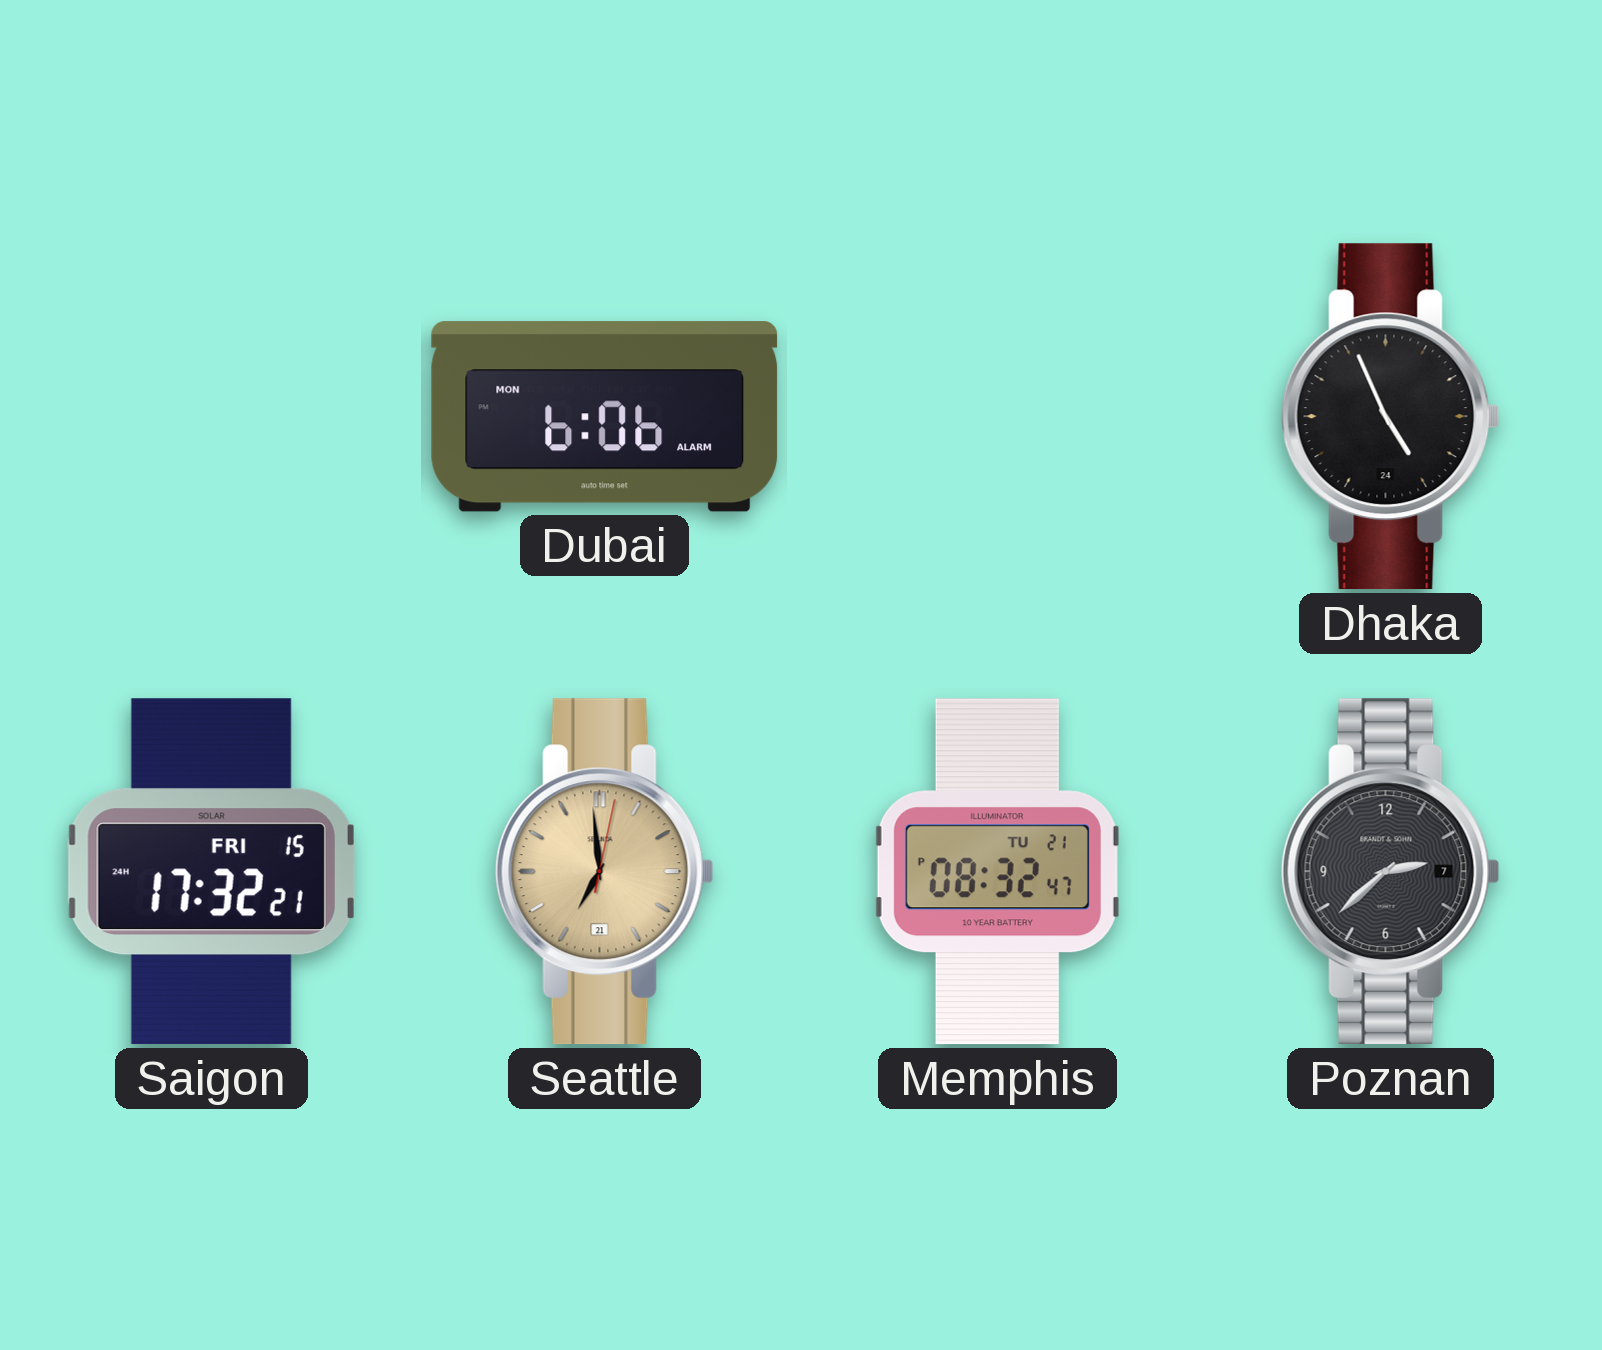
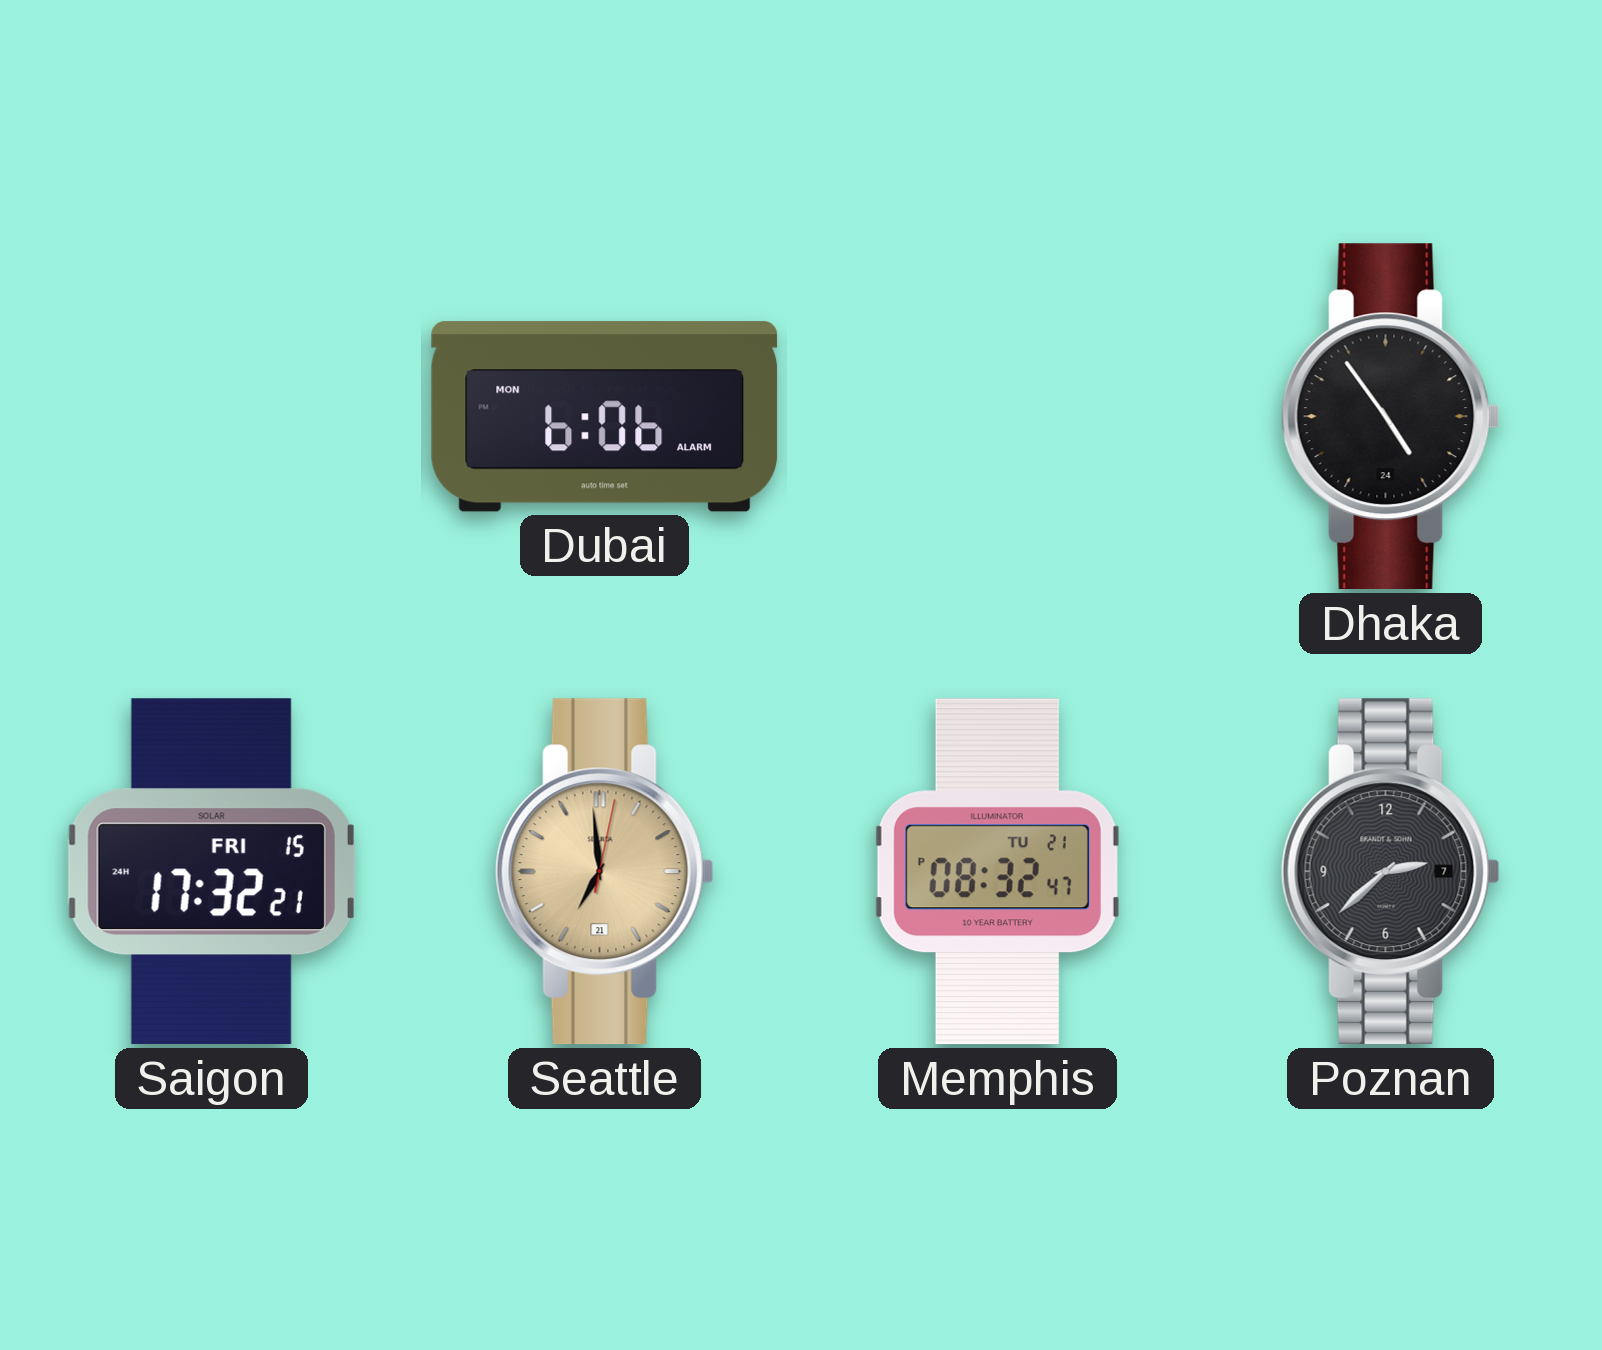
Dhaka: 4:56 -> 4:54
